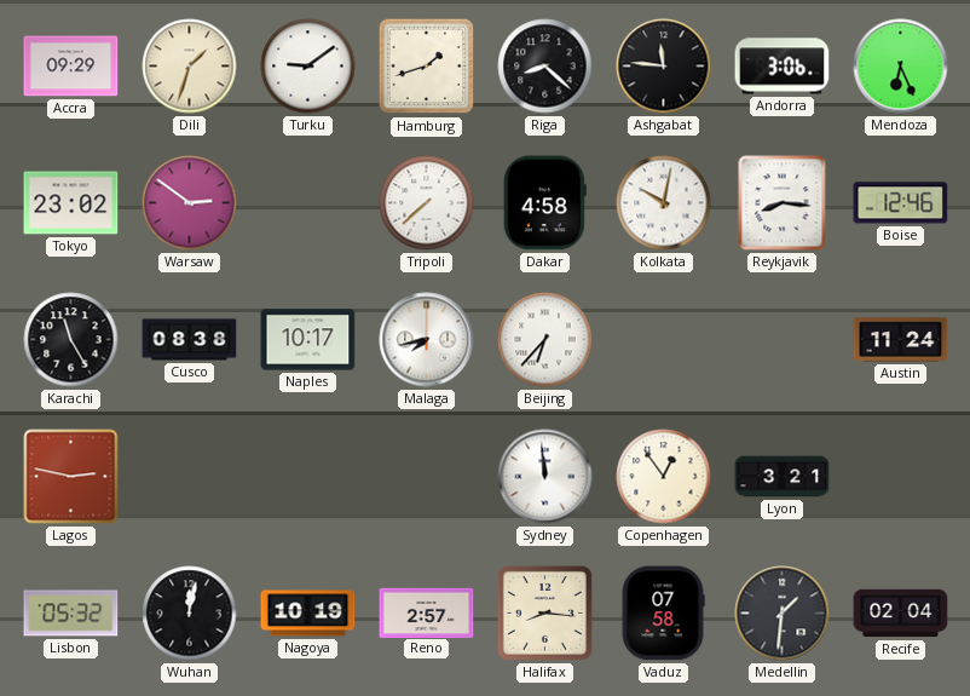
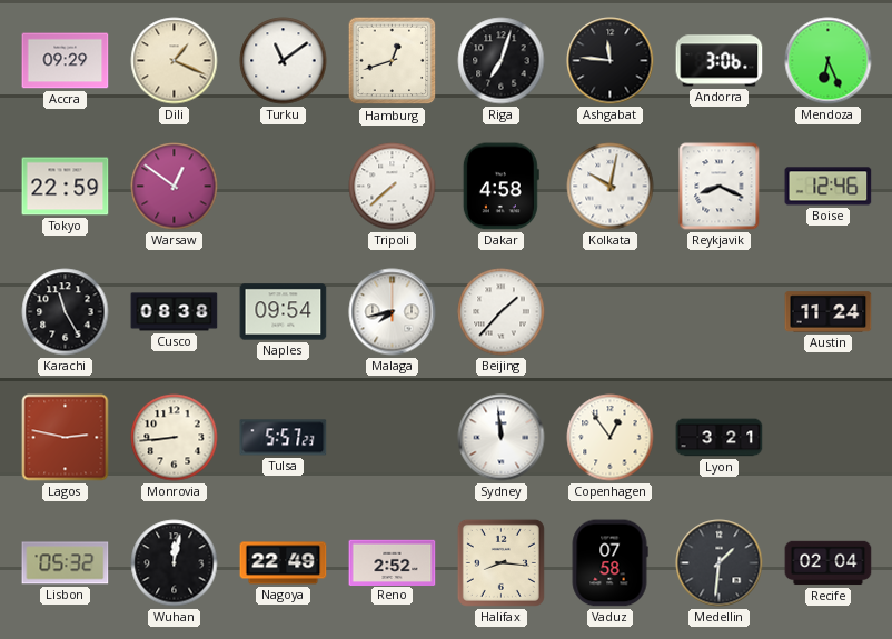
Dili: 1:33 -> 1:19
Turku: 9:09 -> 11:09
Hamburg: 1:42 -> 12:42
Riga: 8:22 -> 7:03
Tokyo: 23:02 -> 22:59
Warsaw: 2:51 -> 12:51
Reykjavik: 8:16 -> 8:19
Naples: 10:17 -> 09:54
Beijing: 6:37 -> 1:37
Monrovia: none -> 8:44
Tulsa: none -> 5:57
Nagoya: 10:19 -> 22:49
Reno: 2:57 -> 2:52
